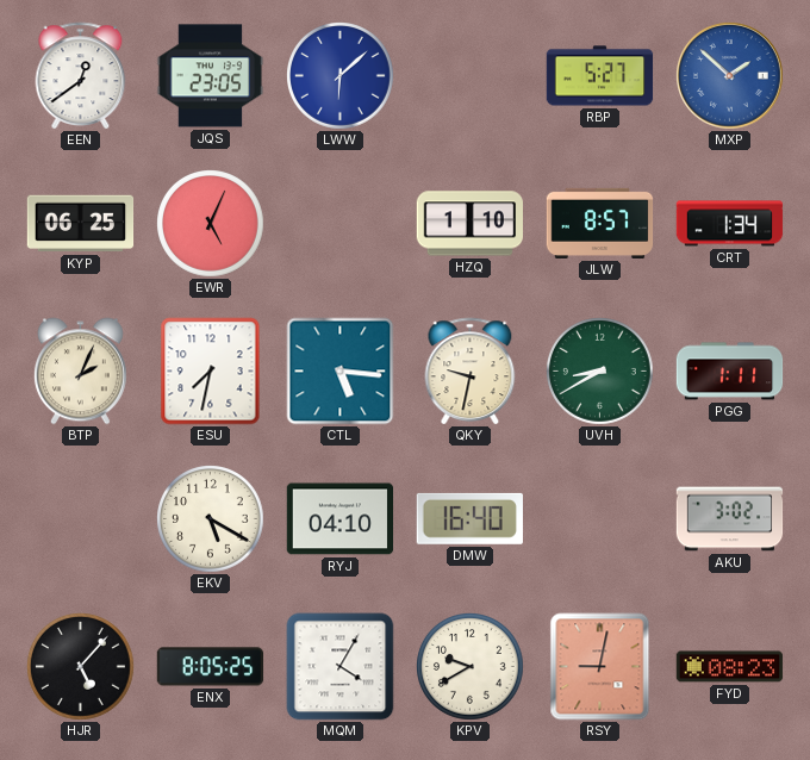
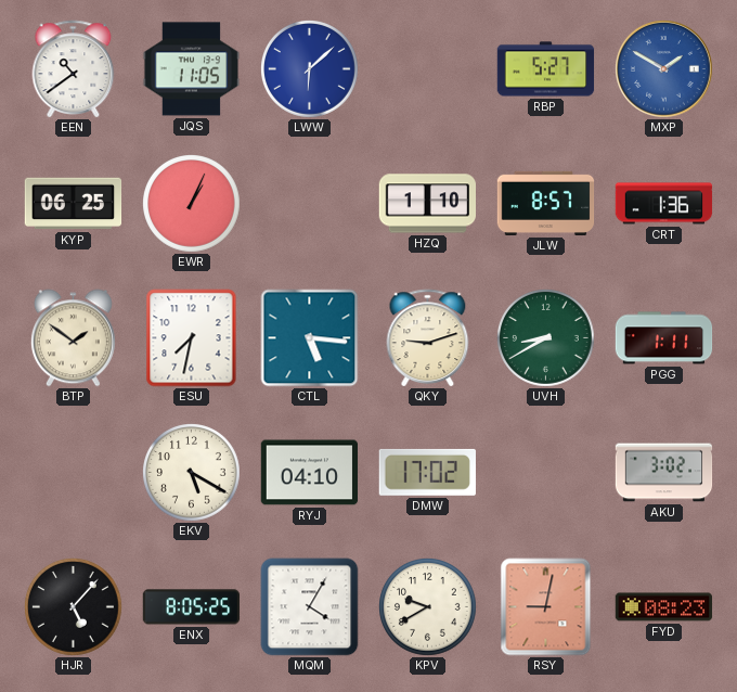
EEN: 12:39 -> 10:39
JQS: 23:05 -> 11:05
MXP: 1:52 -> 1:50
EWR: 5:04 -> 1:04
CRT: 1:34 -> 1:36
BTP: 2:04 -> 1:51
QKY: 9:32 -> 9:12
DMW: 16:40 -> 17:02
